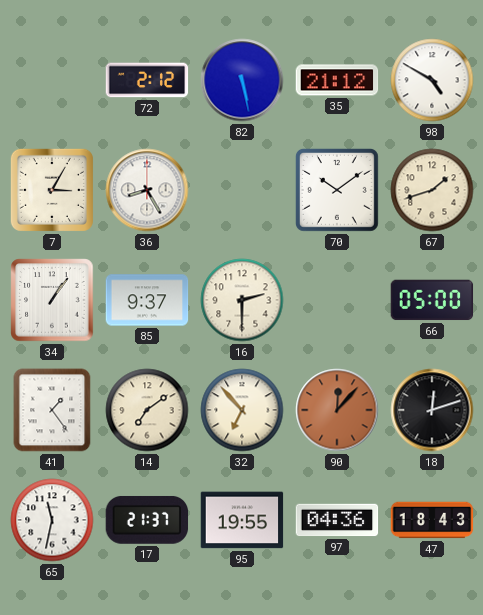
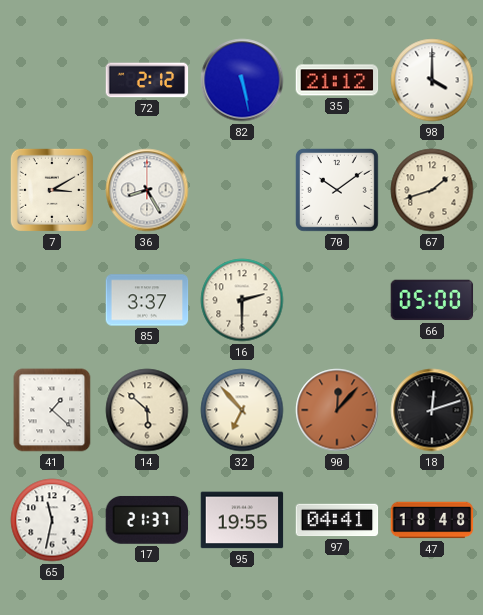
98: 4:50 -> 4:00
7: 3:05 -> 3:10
34: 1:06 -> none
85: 9:37 -> 3:37
41: 1:24 -> 1:22
14: 7:09 -> 5:52
97: 04:36 -> 04:41
47: 18:43 -> 18:48
